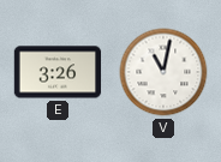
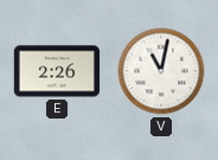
E: 3:26 -> 2:26
